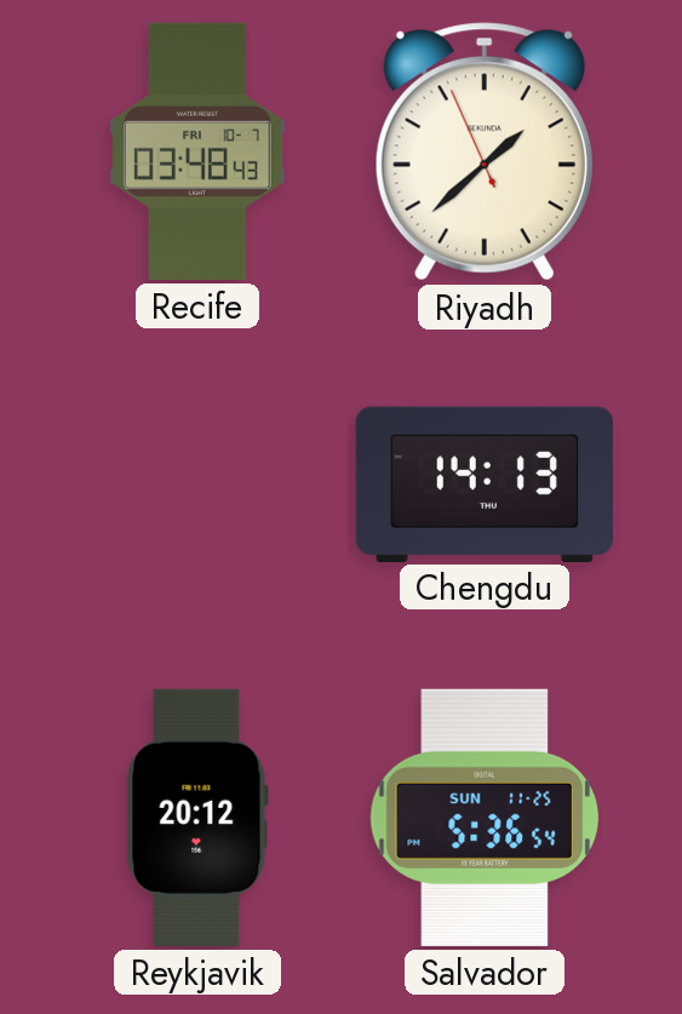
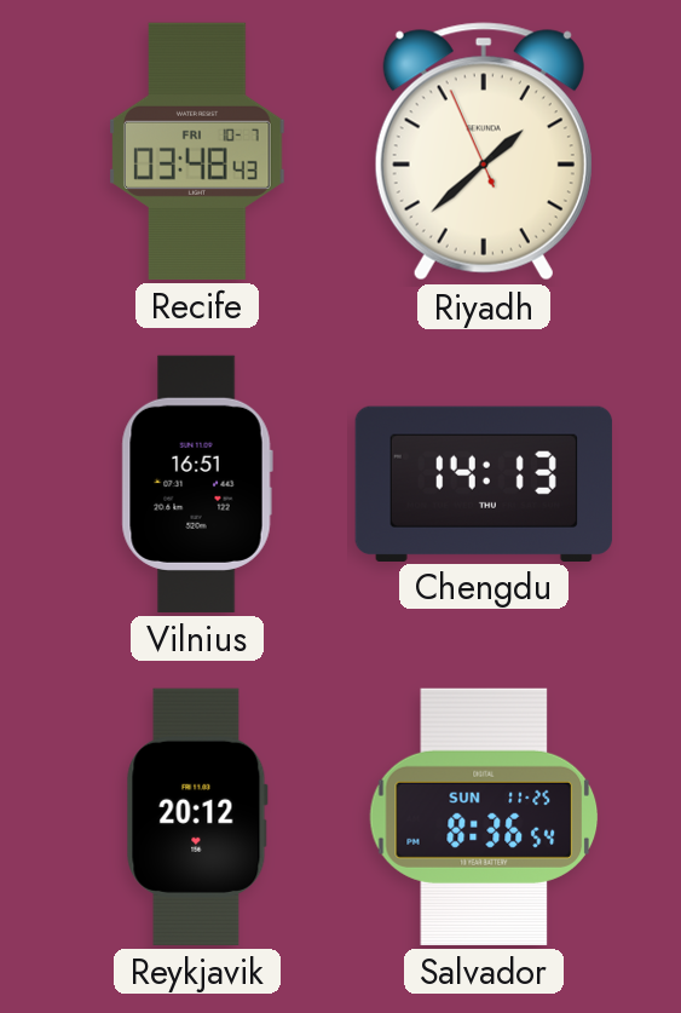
Vilnius: none -> 16:51
Salvador: 5:36 -> 8:36
